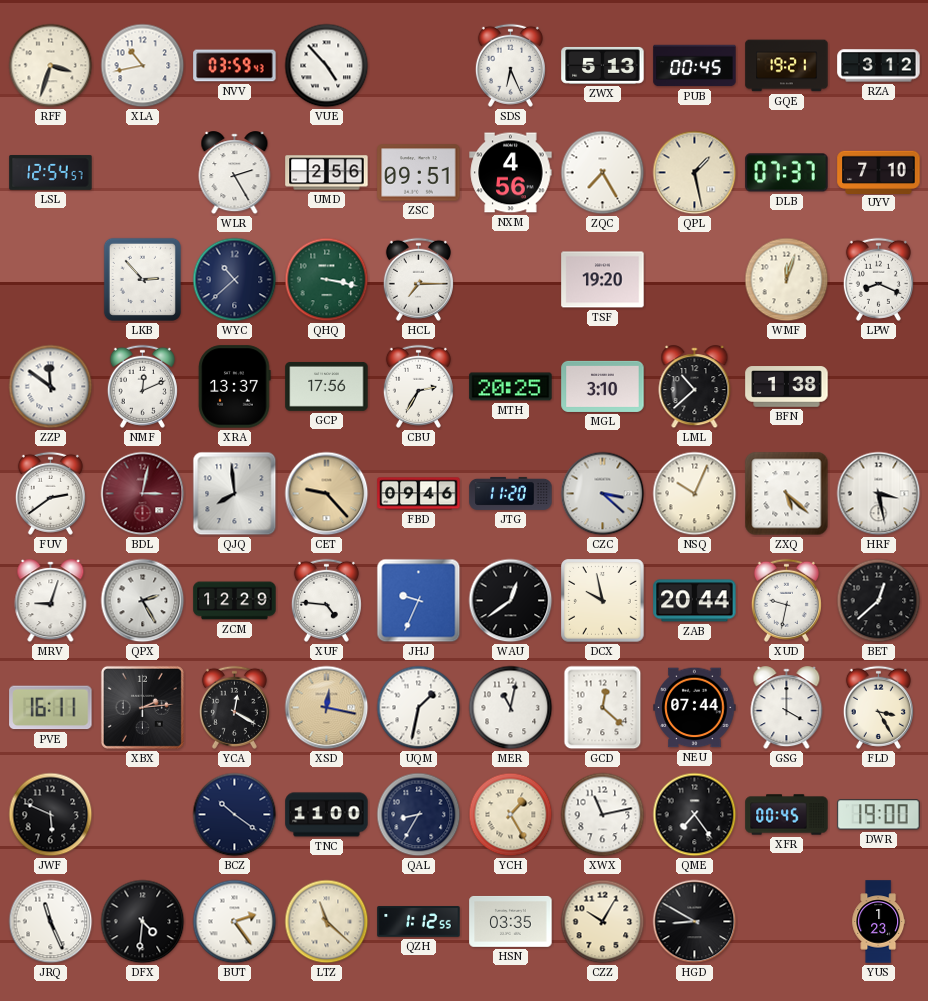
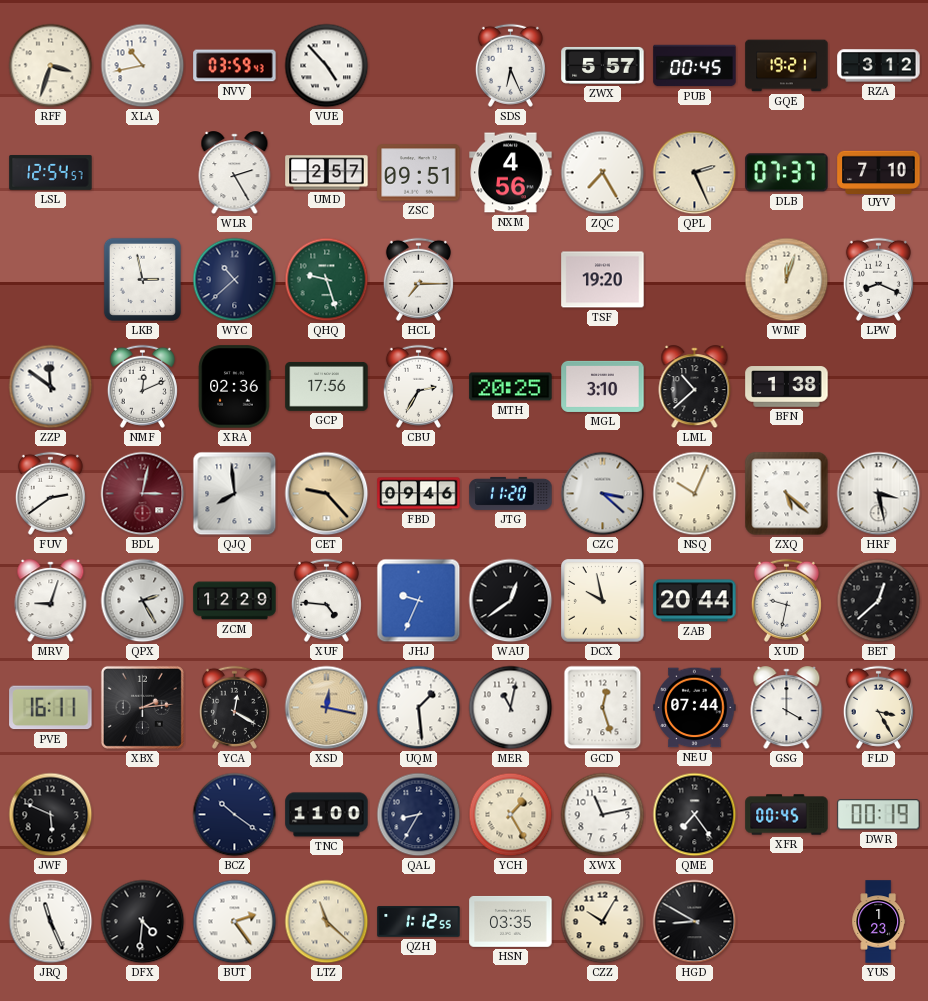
ZWX: 5:13 -> 5:57
UMD: 2:56 -> 2:57
QPL: 1:28 -> 2:26
LKB: 2:53 -> 2:58
QHQ: 3:17 -> 9:27
XRA: 13:37 -> 02:36
UQM: 1:32 -> 1:29
GCD: 12:22 -> 12:27
DWR: 19:00 -> 00:19
